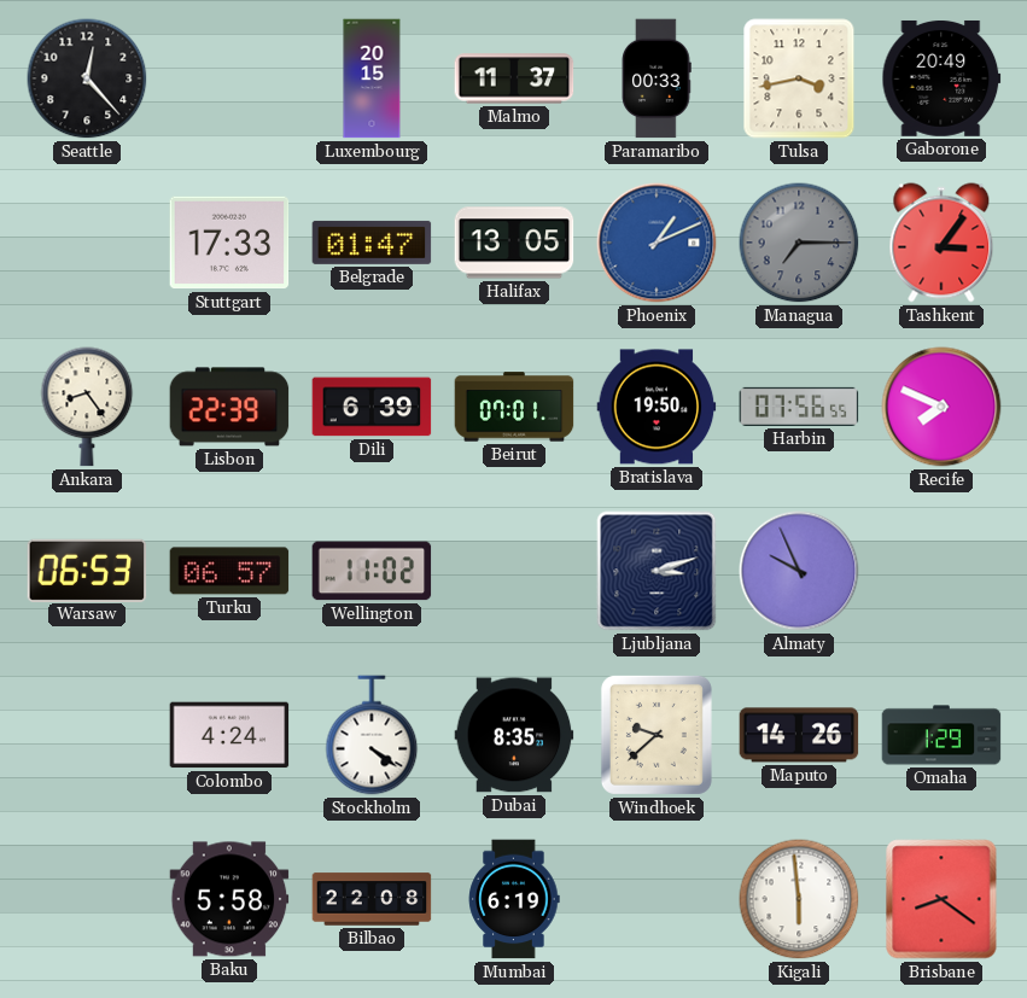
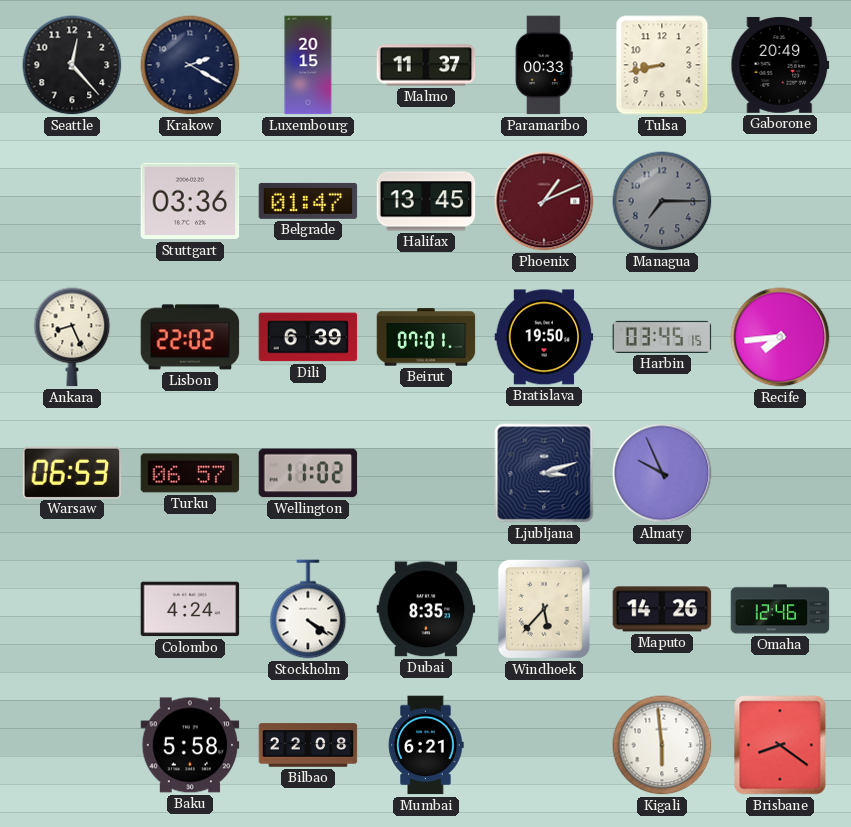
Krakow: none -> 2:20
Tulsa: 3:43 -> 8:43
Stuttgart: 17:33 -> 03:36
Halifax: 13:05 -> 13:45
Phoenix dial: blue -> burgundy
Tashkent: 3:06 -> none
Ankara: 8:24 -> 8:26
Lisbon: 22:39 -> 22:02
Harbin: 07:56 -> 03:45
Recife: 7:49 -> 7:44
Windhoek: 9:38 -> 5:37
Omaha: 1:29 -> 12:46
Mumbai: 6:19 -> 6:21
